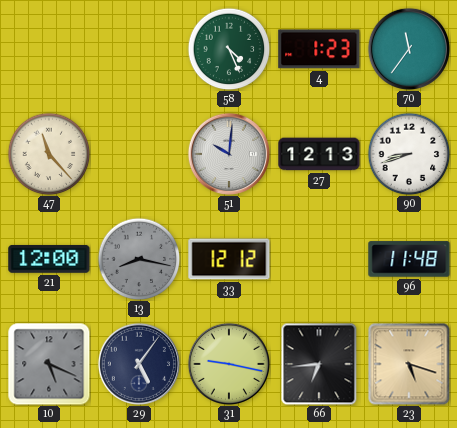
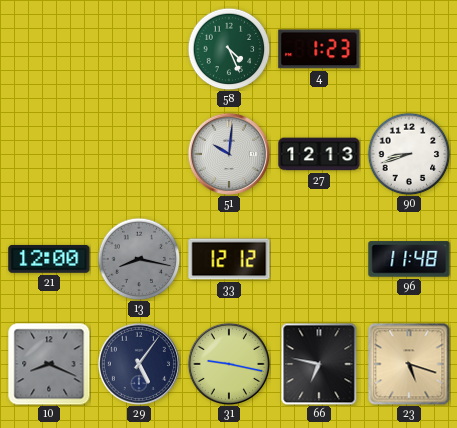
70: 11:36 -> none
47: 11:23 -> none
10: 5:19 -> 8:19
66: 6:44 -> 6:47
